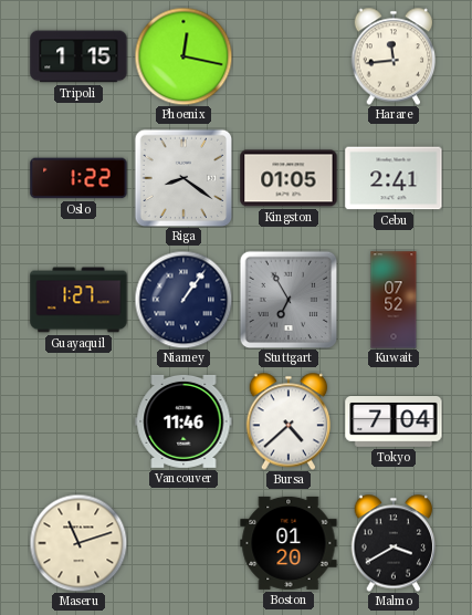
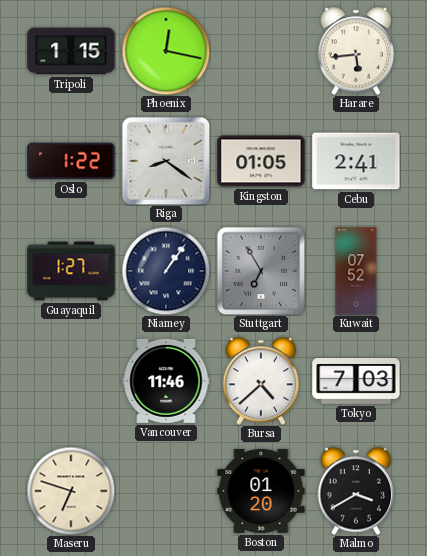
Harare: 11:44 -> 5:44
Tokyo: 7:04 -> 7:03
Maseru: 11:12 -> 6:48
